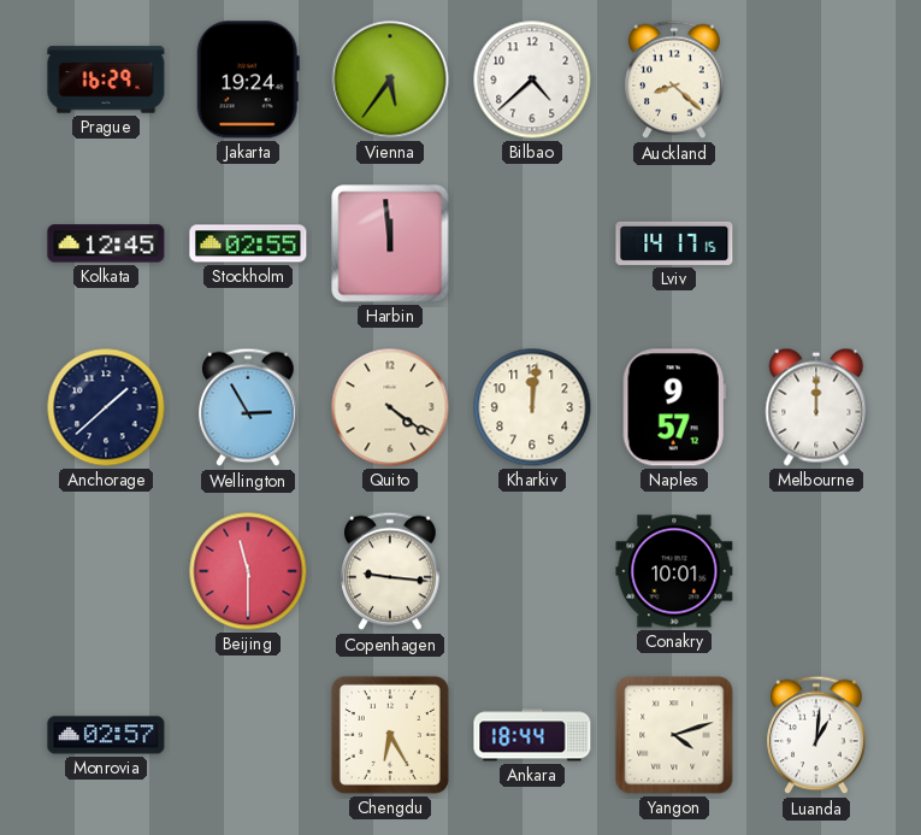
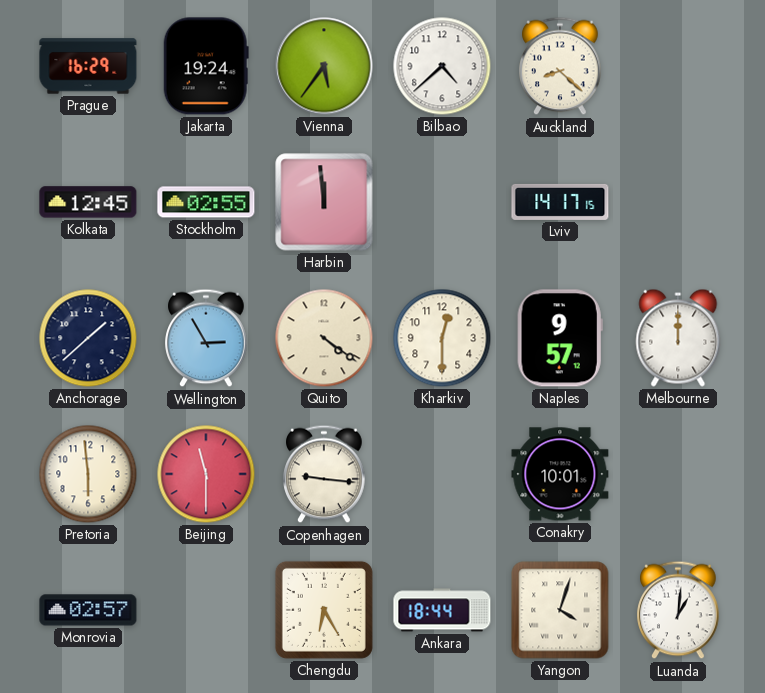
Kharkiv: 12:01 -> 12:30
Pretoria: none -> 5:59
Yangon: 4:12 -> 4:03
